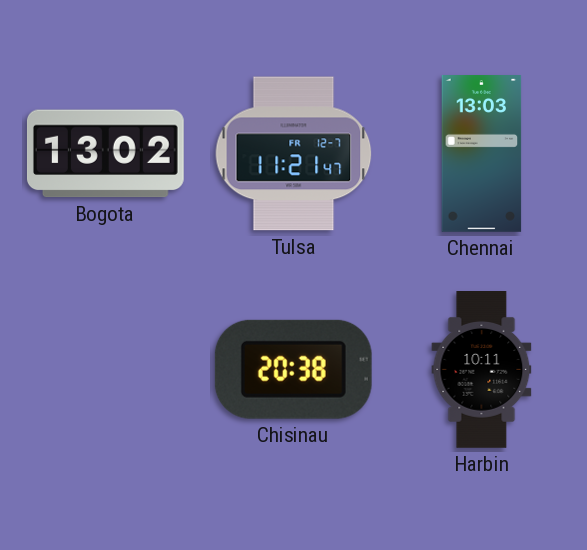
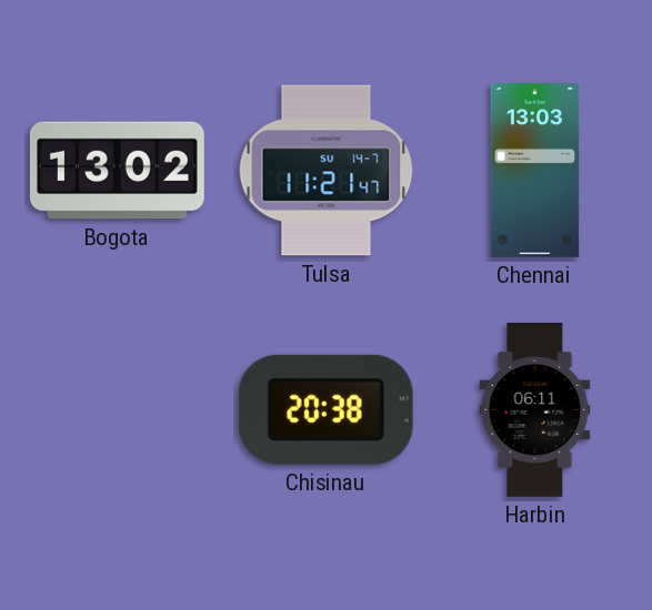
Tulsa date: FR 12-7 -> SU 14-7
Harbin: 10:11 -> 06:11
